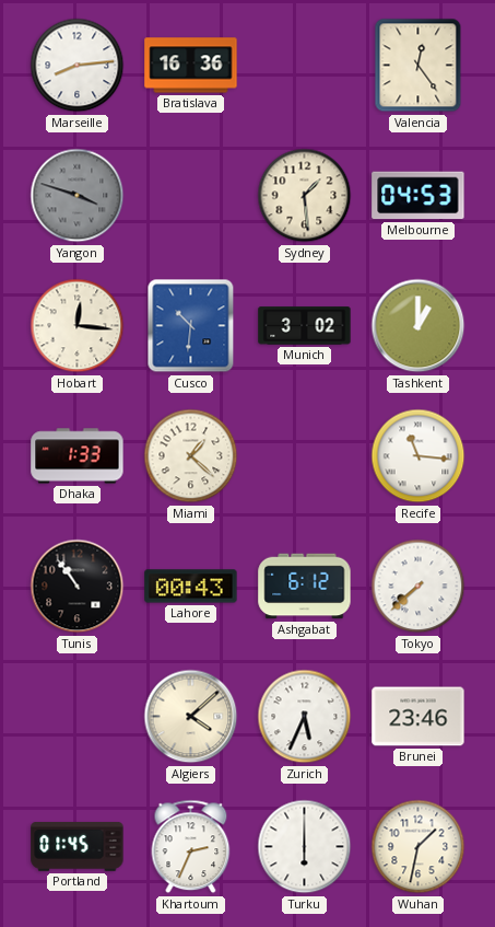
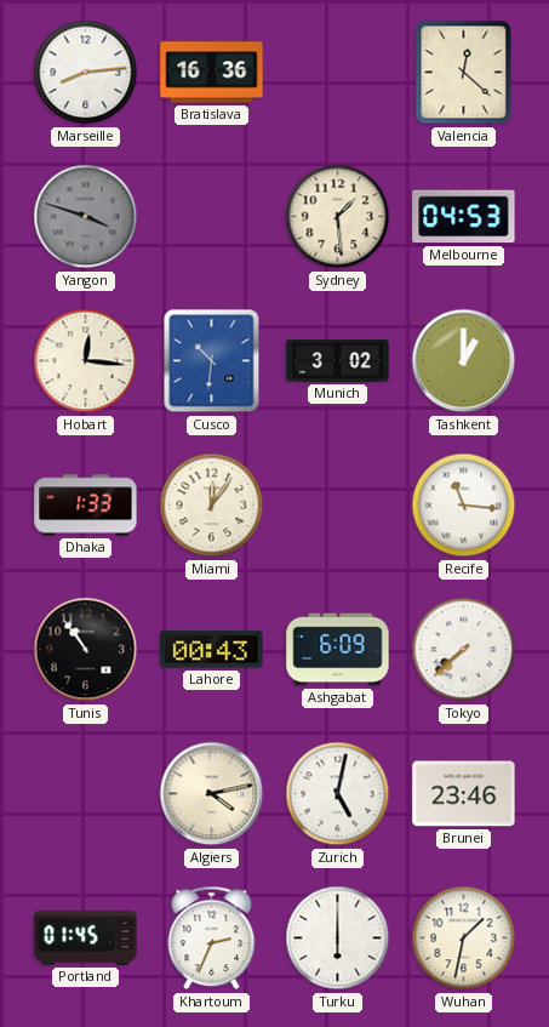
Valencia: 12:24 -> 12:22
Miami: 1:22 -> 12:06
Ashgabat: 6:12 -> 6:09
Algiers: 4:08 -> 4:13
Zurich: 5:34 -> 5:02
